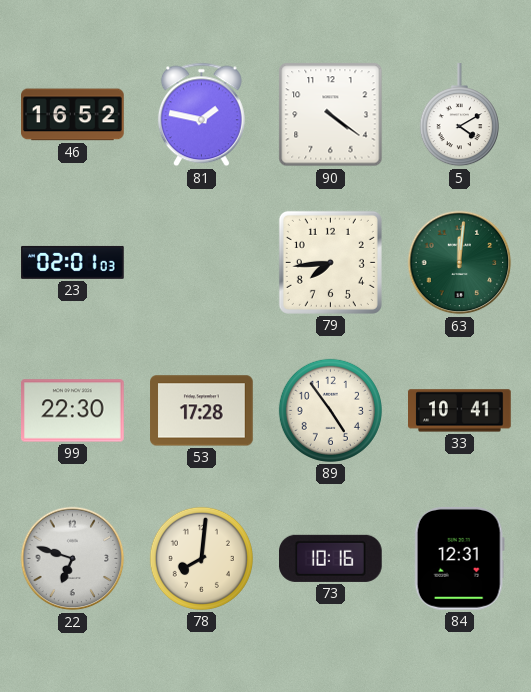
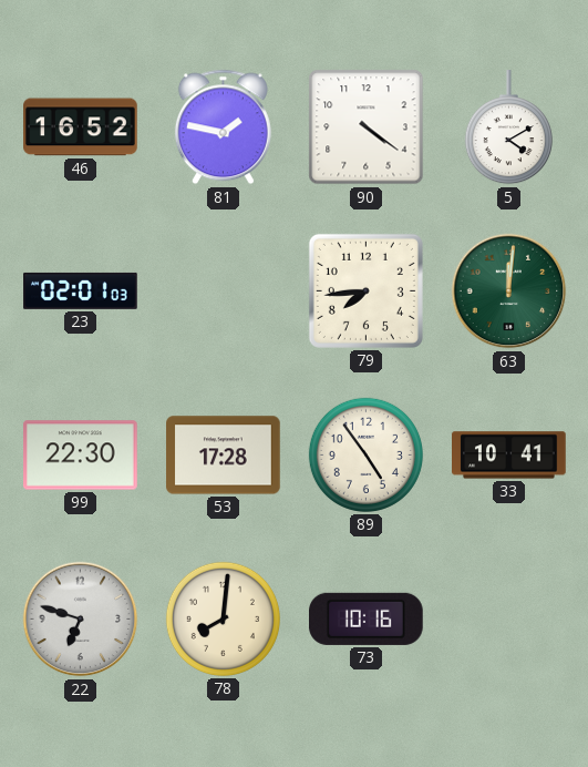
84: 12:31 -> none
